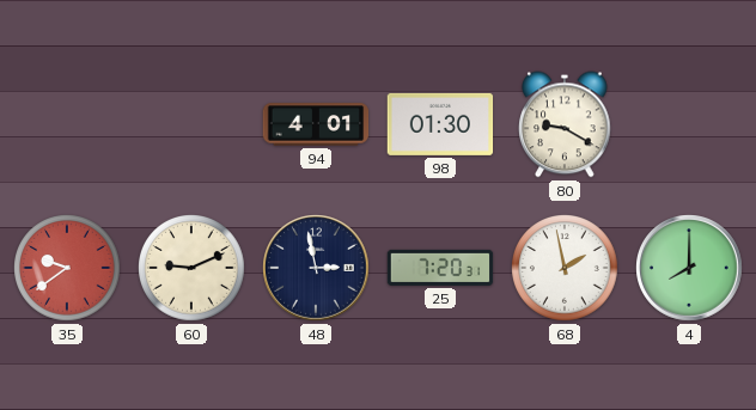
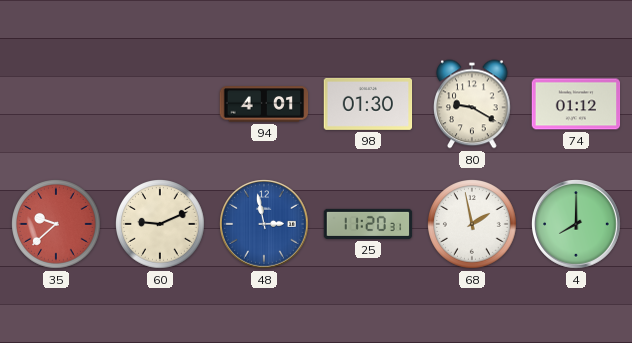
74: none -> 01:12
35: 9:39 -> 9:38
48 dial: navy -> blue
25: 7:20 -> 11:20
